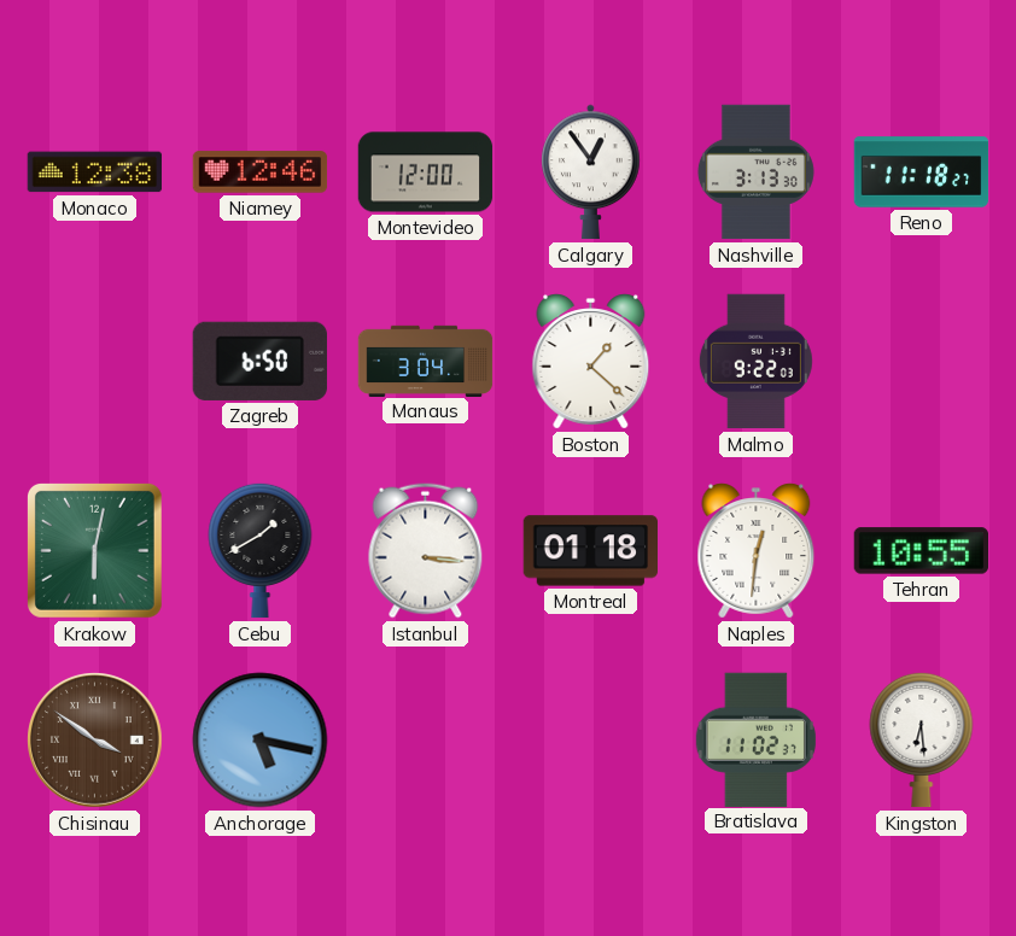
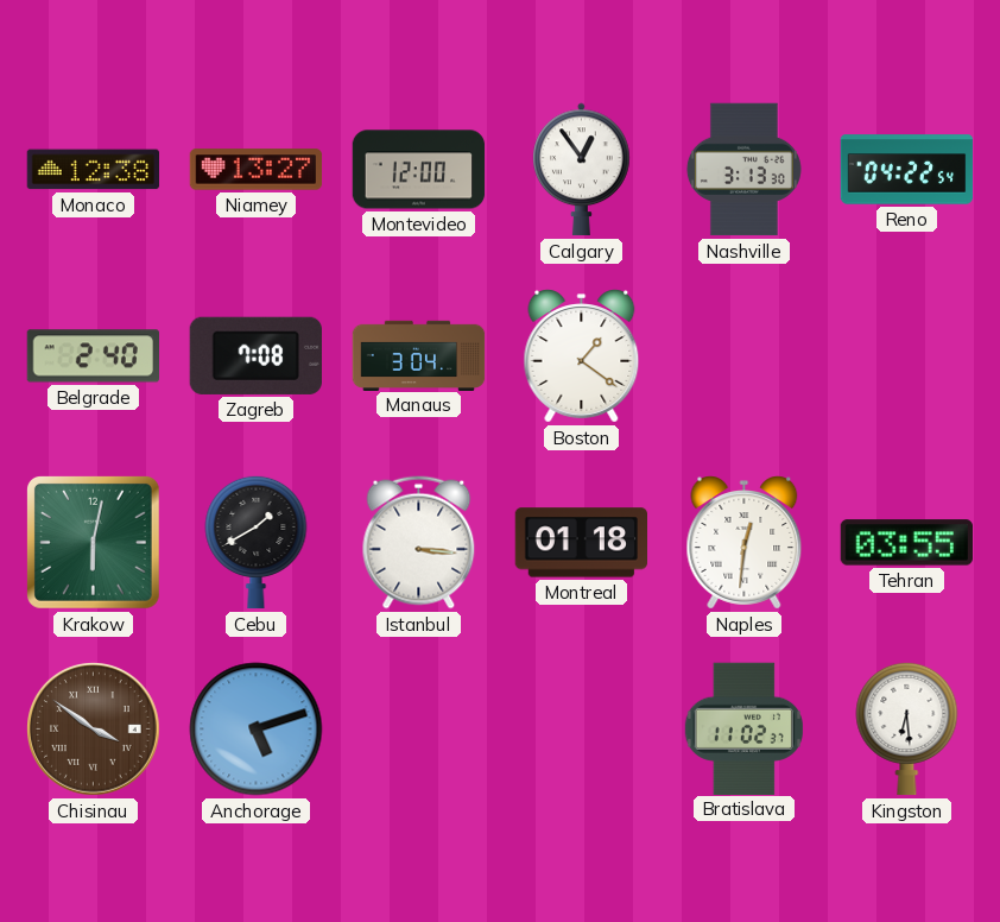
Niamey: 12:46 -> 13:27
Reno: 11:18 -> 04:22
Belgrade: none -> 2:40
Zagreb: 6:50 -> 7:08
Boston: 1:22 -> 1:21
Malmo: 9:22 -> none
Tehran: 10:55 -> 03:55
Anchorage: 5:17 -> 5:12
